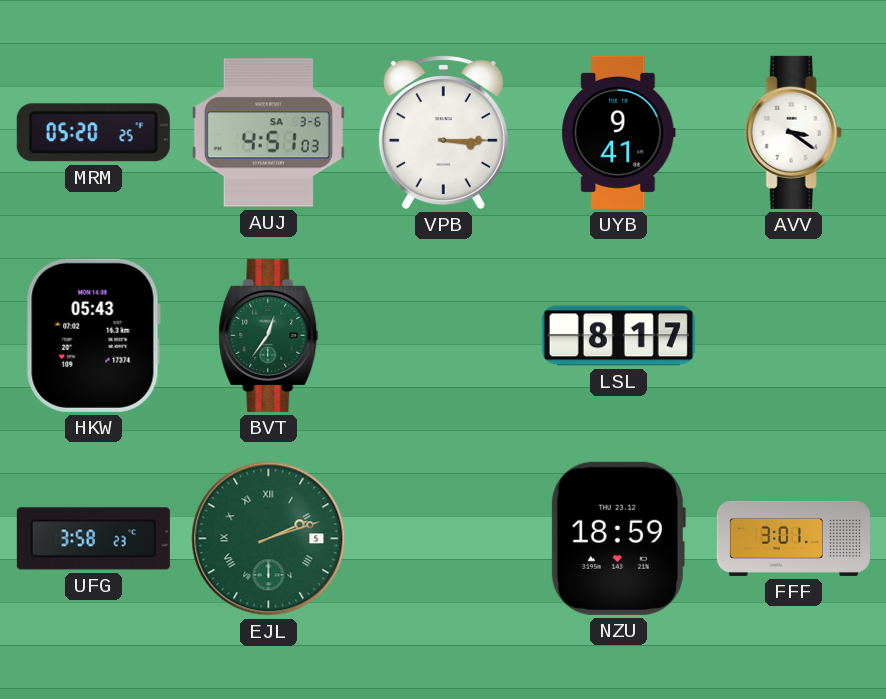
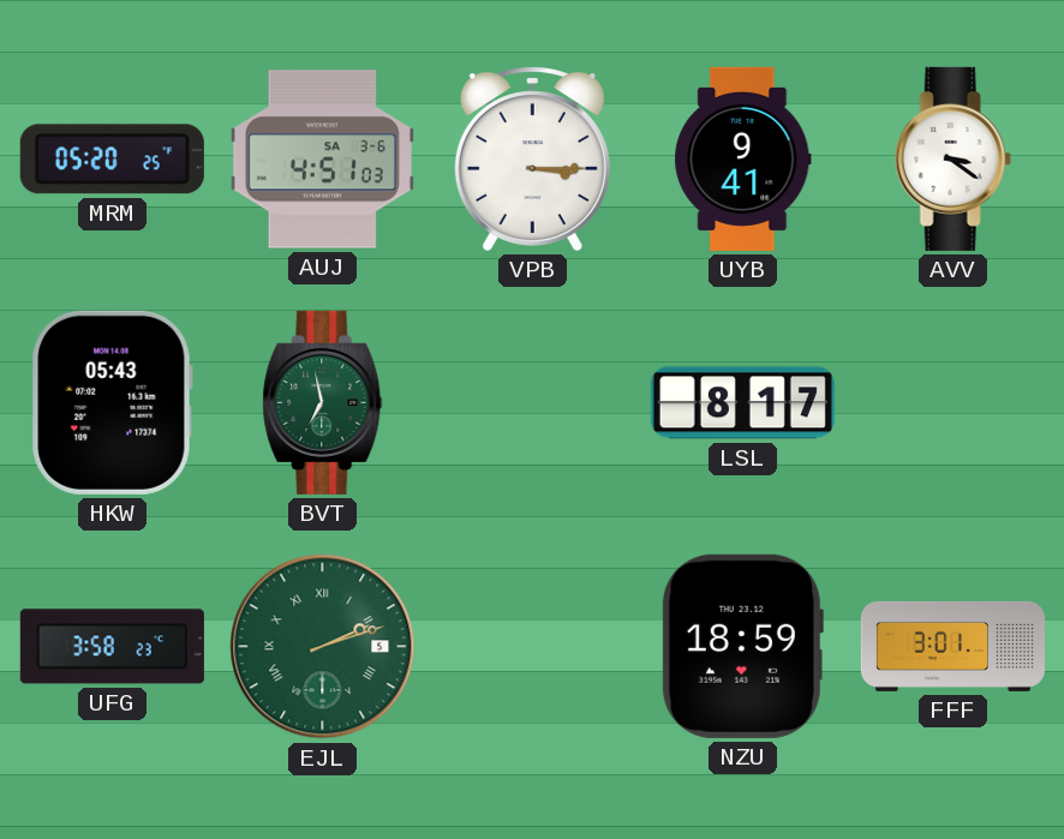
BVT: 12:36 -> 6:58
